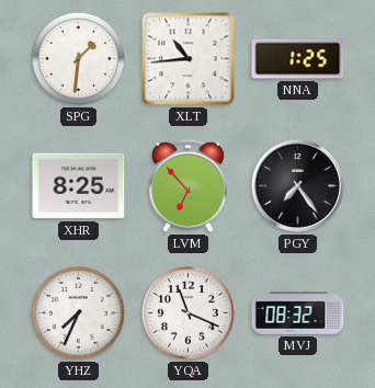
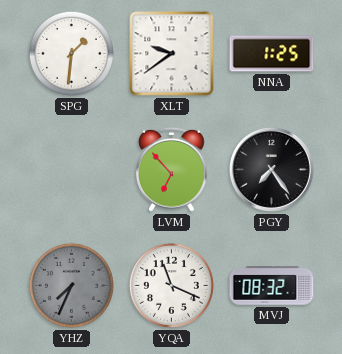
XLT: 10:44 -> 9:39
XHR: 8:25 -> none
YHZ dial: white -> grey
